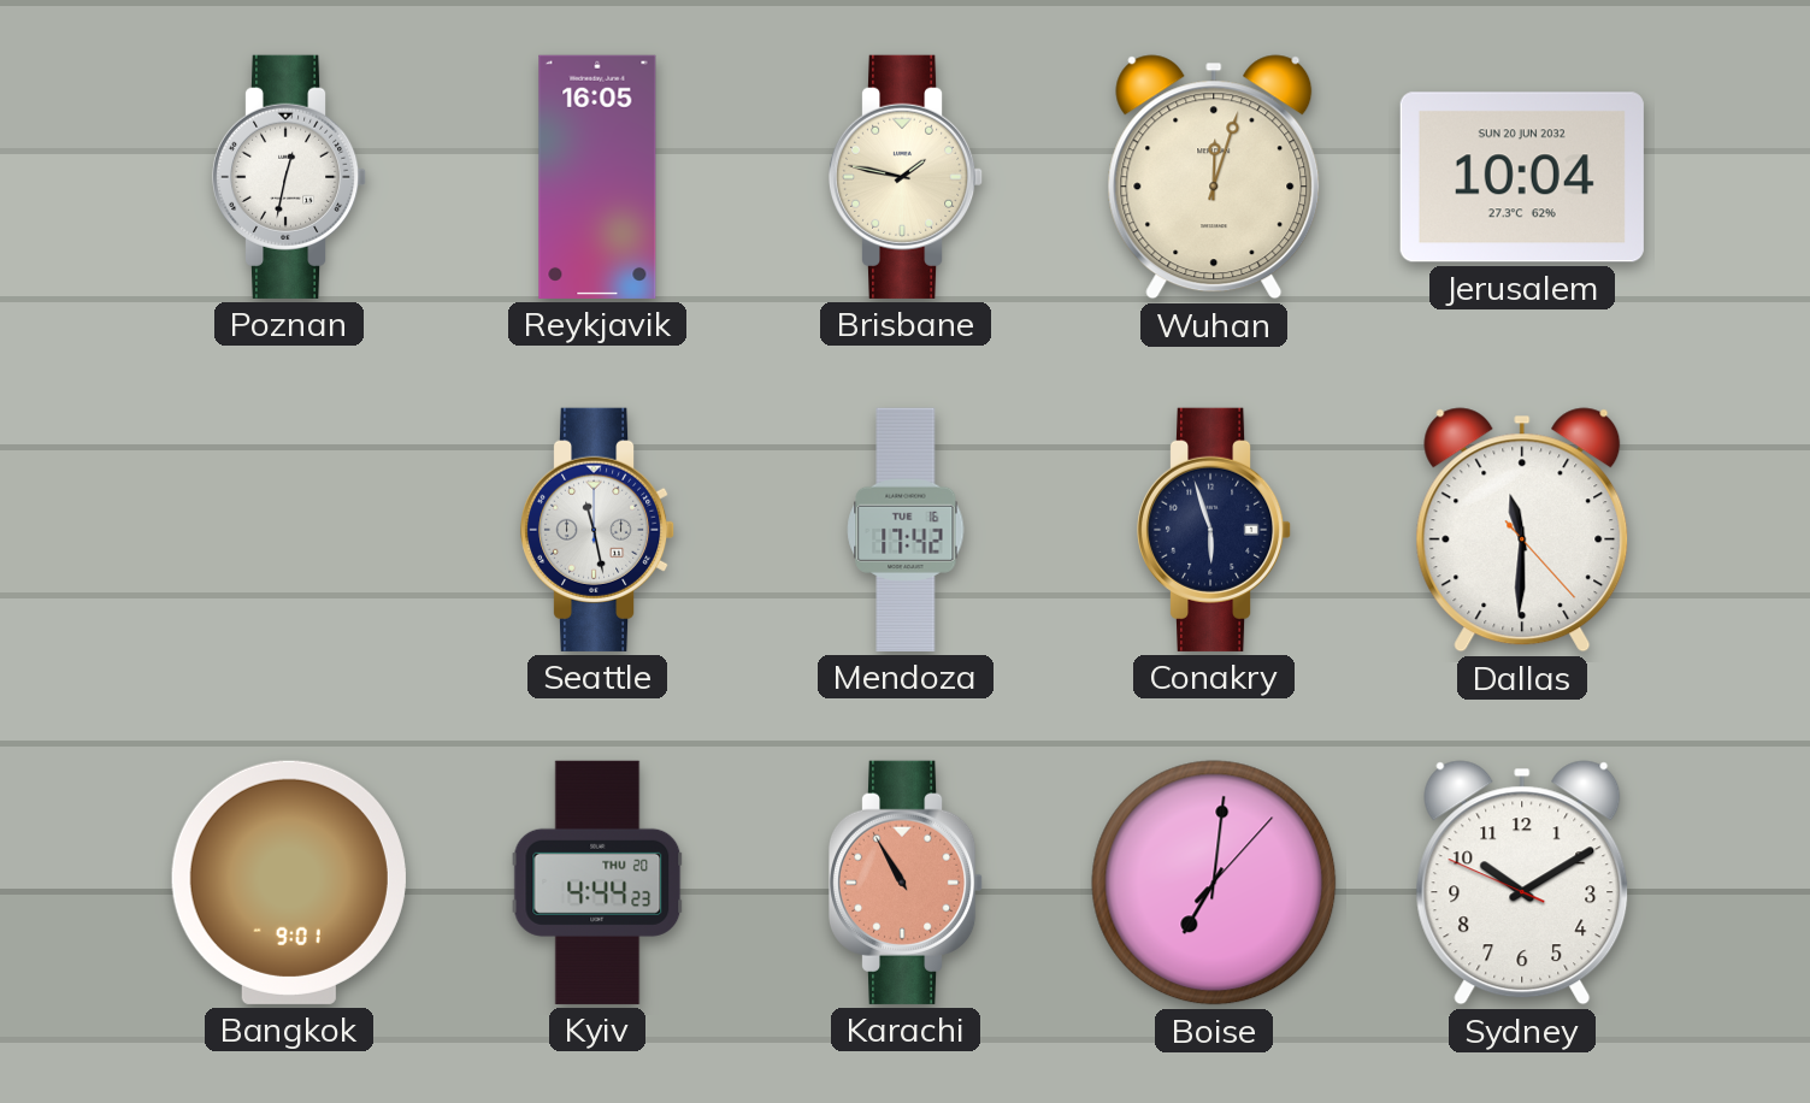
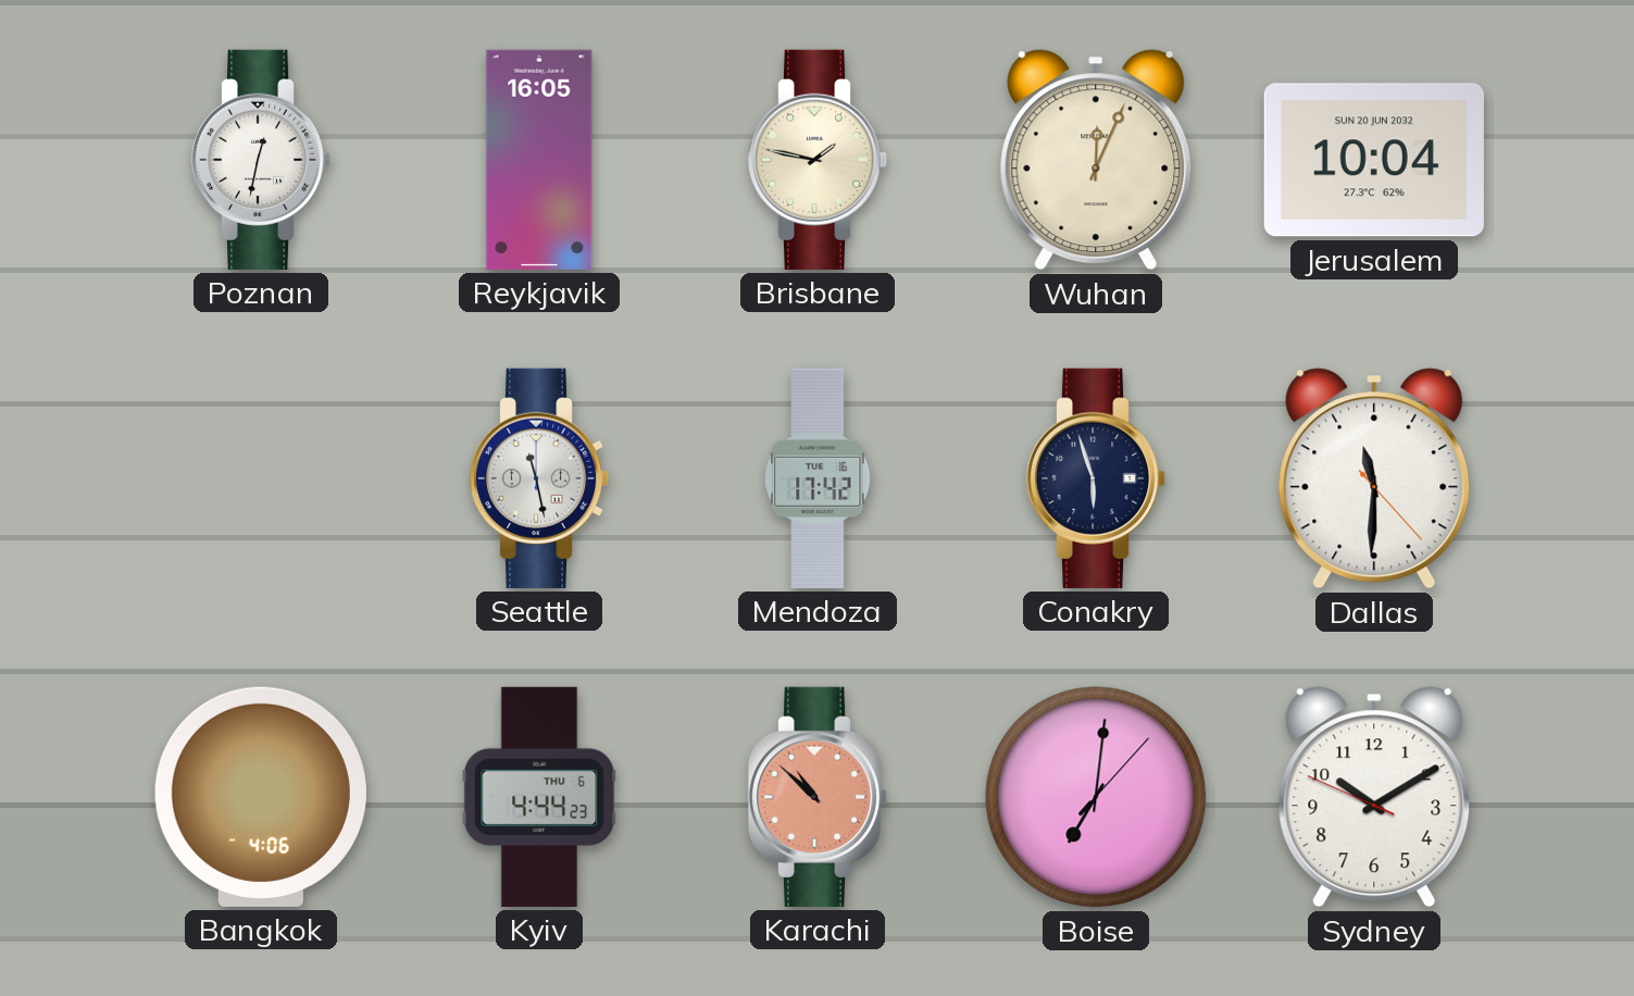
Wuhan: 12:03 -> 12:04
Bangkok: 9:01 -> 4:06
Kyiv date: THU 20 -> THU 6
Karachi: 10:55 -> 10:52
